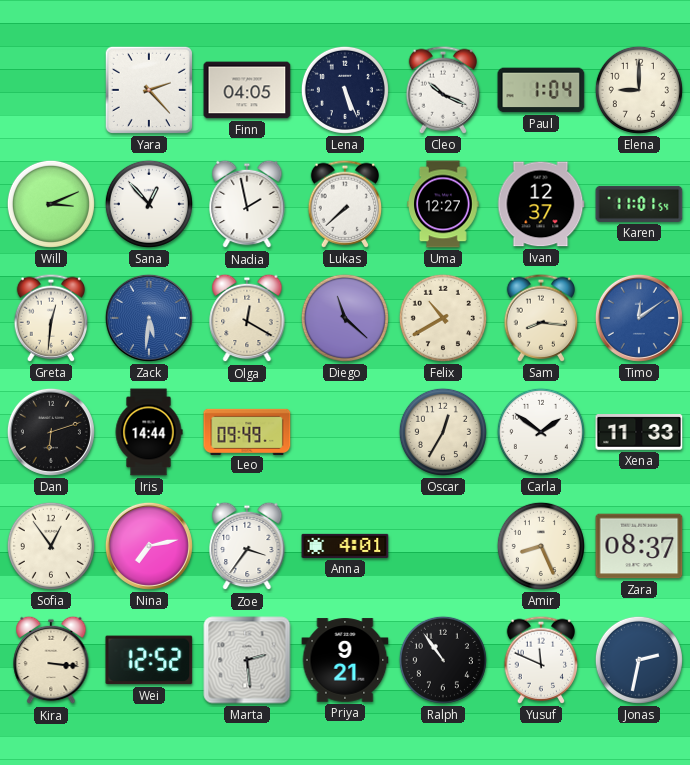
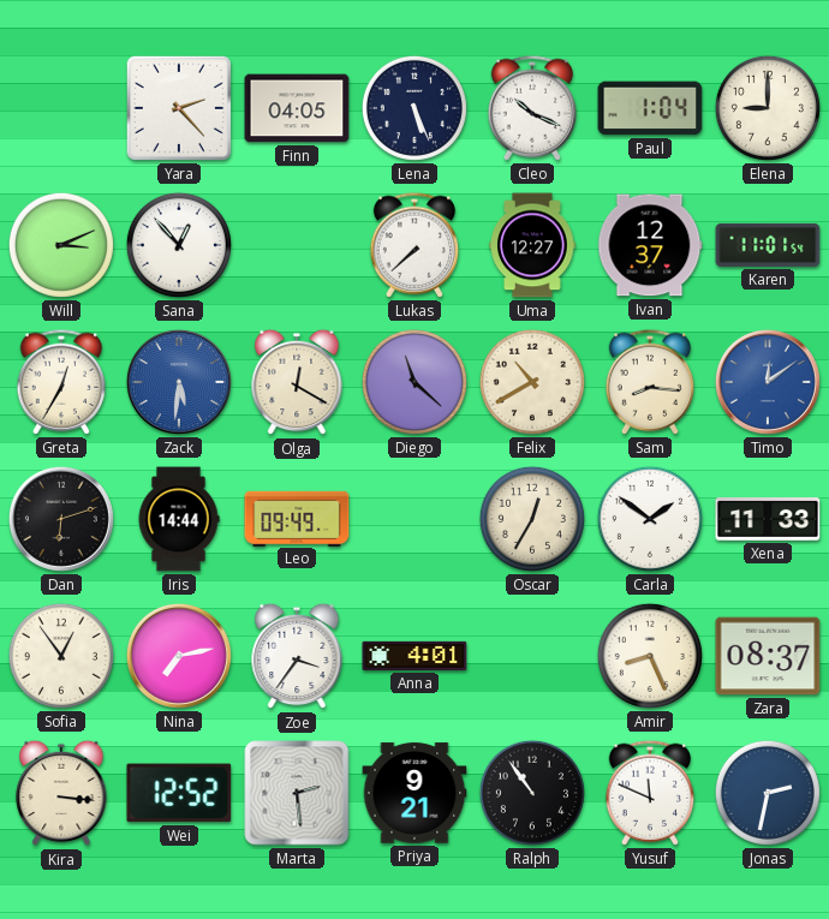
Nadia: 1:58 -> none
Greta: 12:31 -> 12:35
